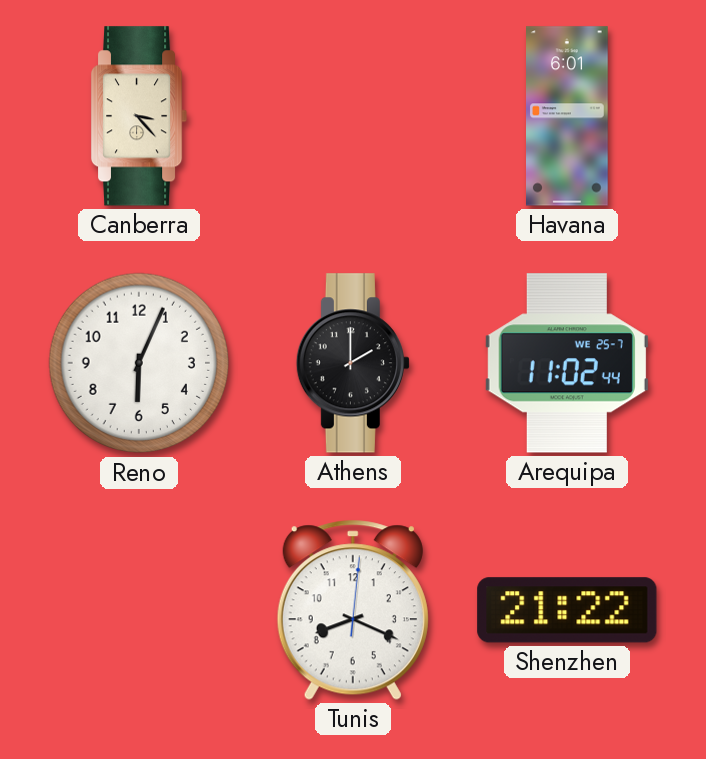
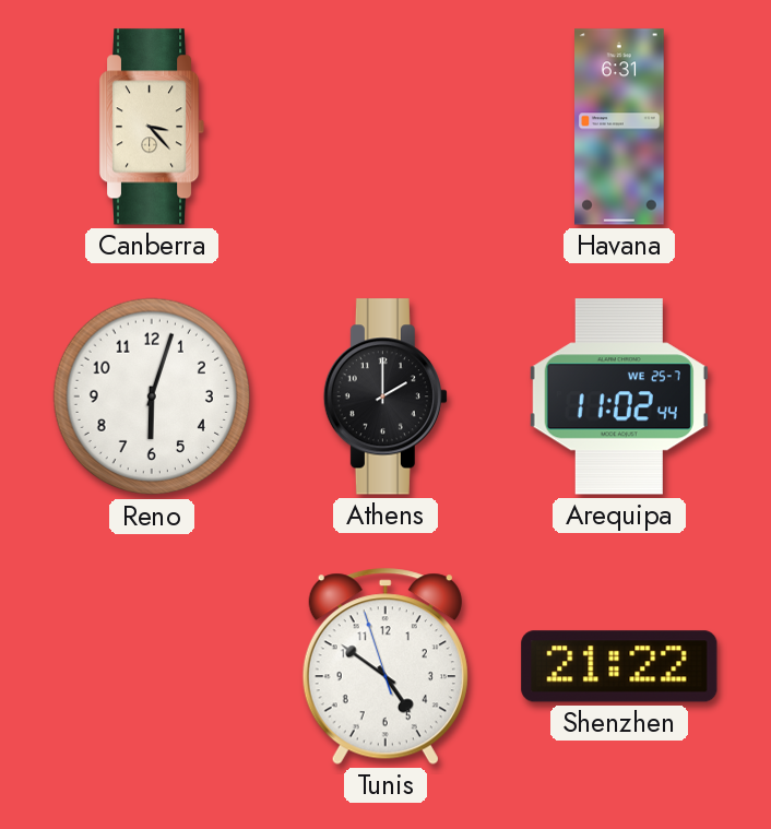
Havana: 6:01 -> 6:31
Reno: 6:04 -> 6:03
Tunis: 8:19 -> 4:50
